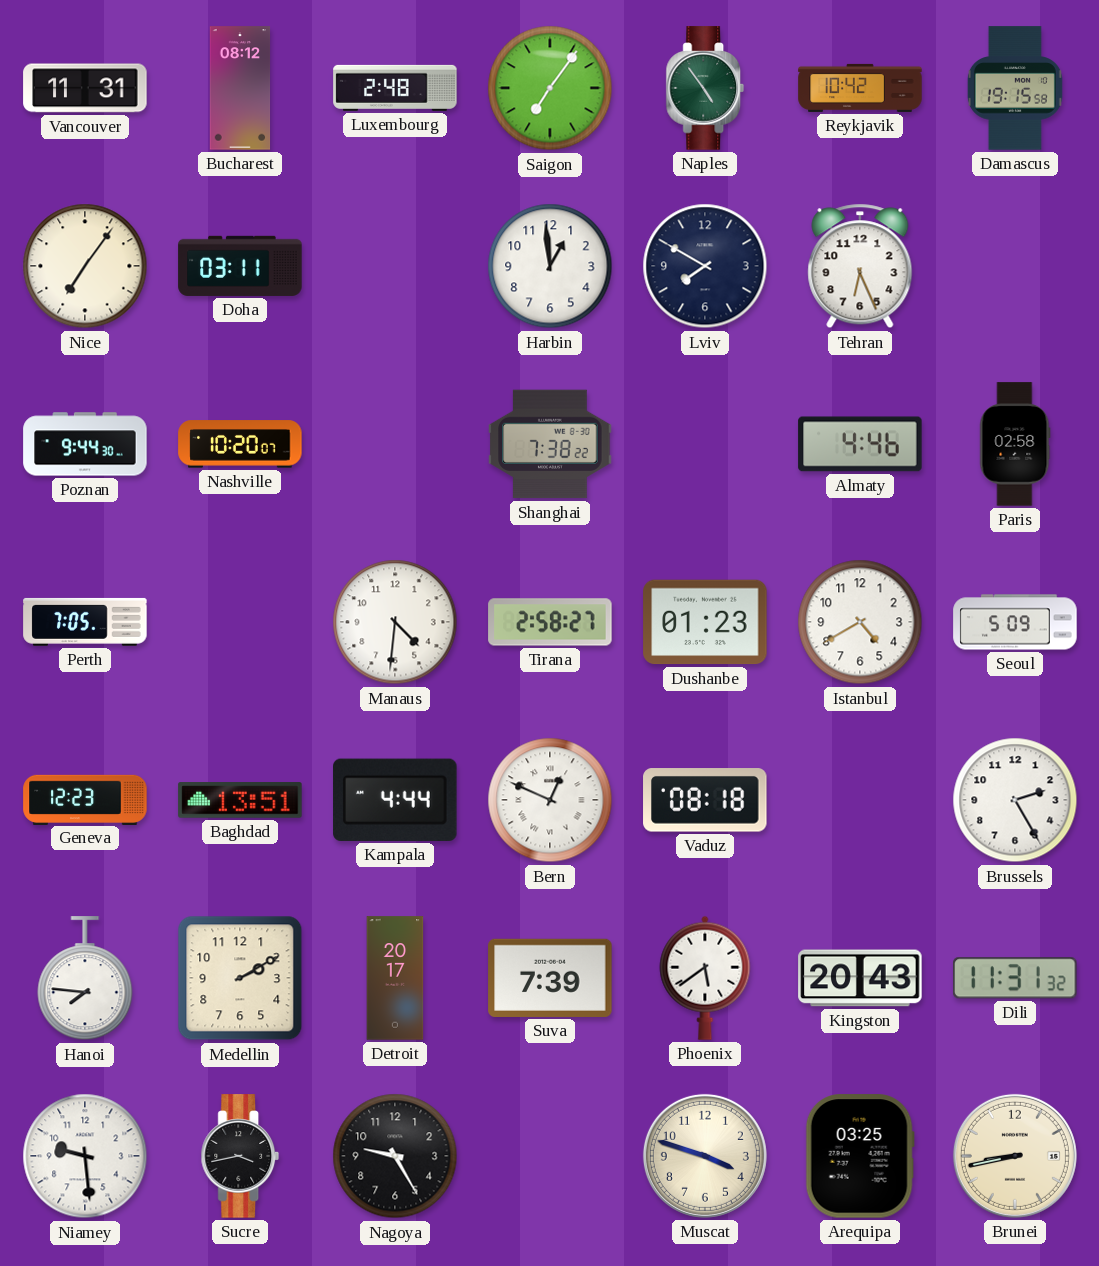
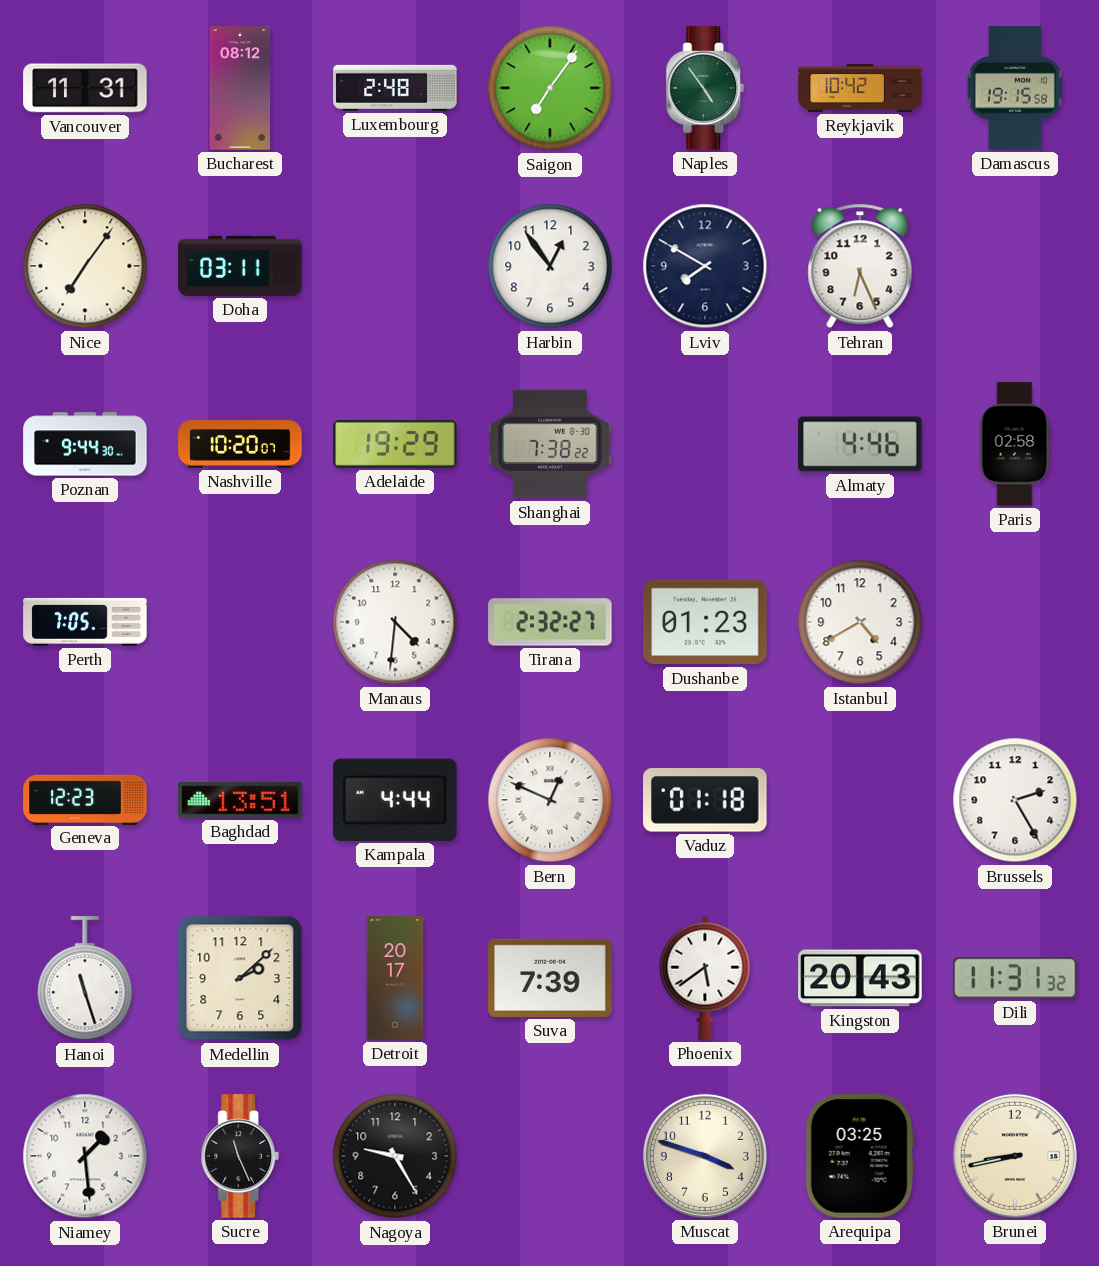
Harbin: 12:59 -> 12:54
Adelaide: none -> 19:29
Tirana: 2:58 -> 2:32
Seoul: 5:09 -> none
Vaduz: 08:18 -> 01:18
Hanoi: 7:46 -> 11:27
Medellin: 2:10 -> 2:08
Niamey: 9:29 -> 1:29
Sucre: 3:43 -> 11:26
